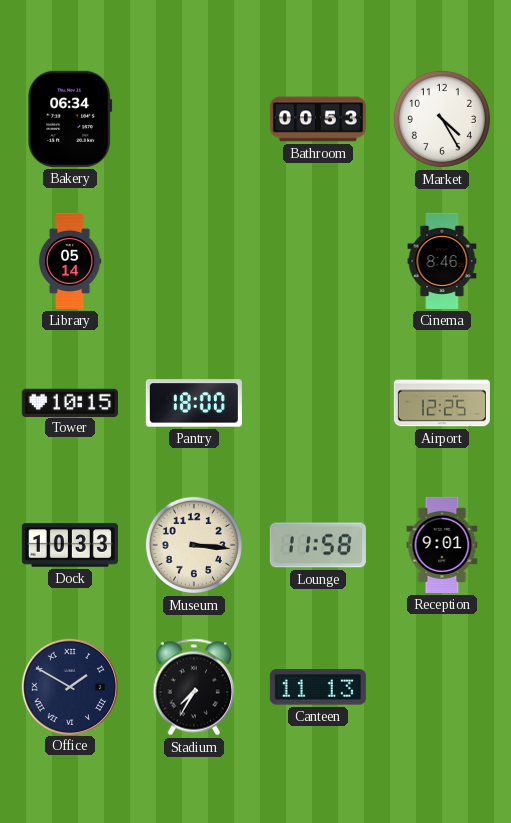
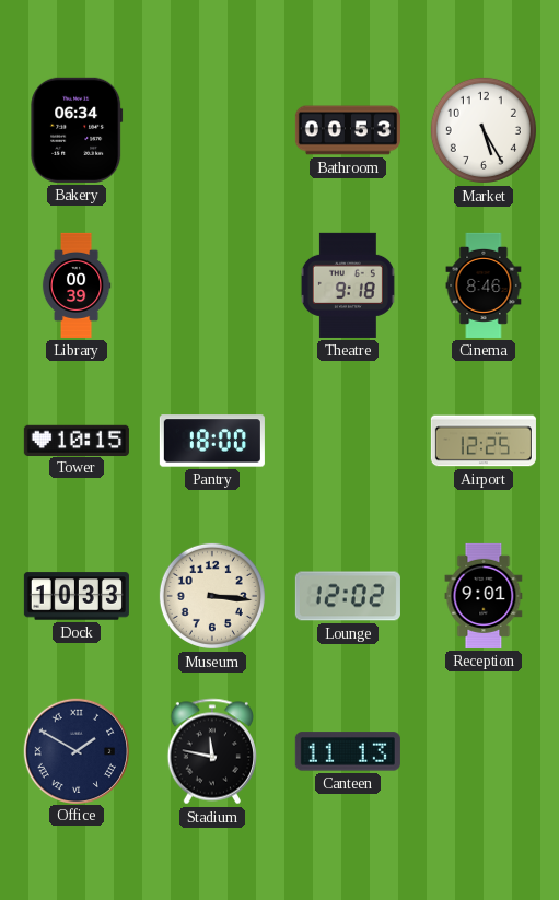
Market: 4:25 -> 5:25
Library: 05:14 -> 00:39
Theatre: none -> 9:18
Lounge: 11:58 -> 12:02
Stadium: 7:35 -> 11:47
